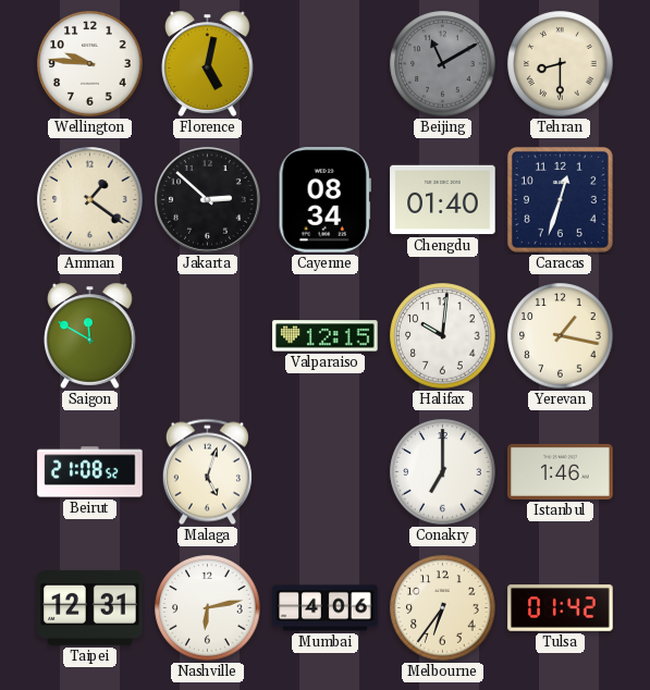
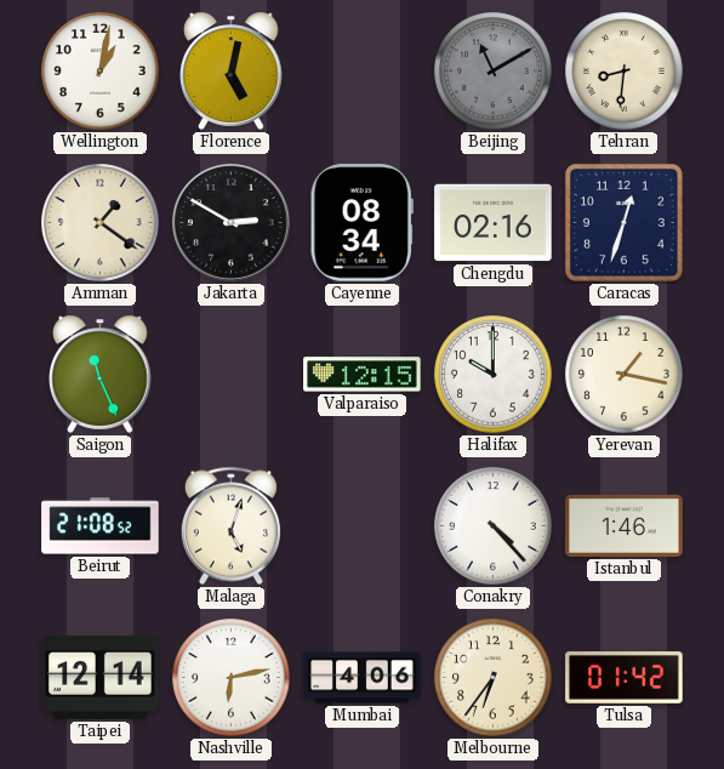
Wellington: 9:46 -> 1:02
Tehran: 8:30 -> 8:31
Jakarta: 2:52 -> 2:50
Chengdu: 01:40 -> 02:16
Saigon: 11:50 -> 11:26
Halifax: 10:01 -> 10:00
Conakry: 7:00 -> 4:23
Taipei: 12:31 -> 12:14
